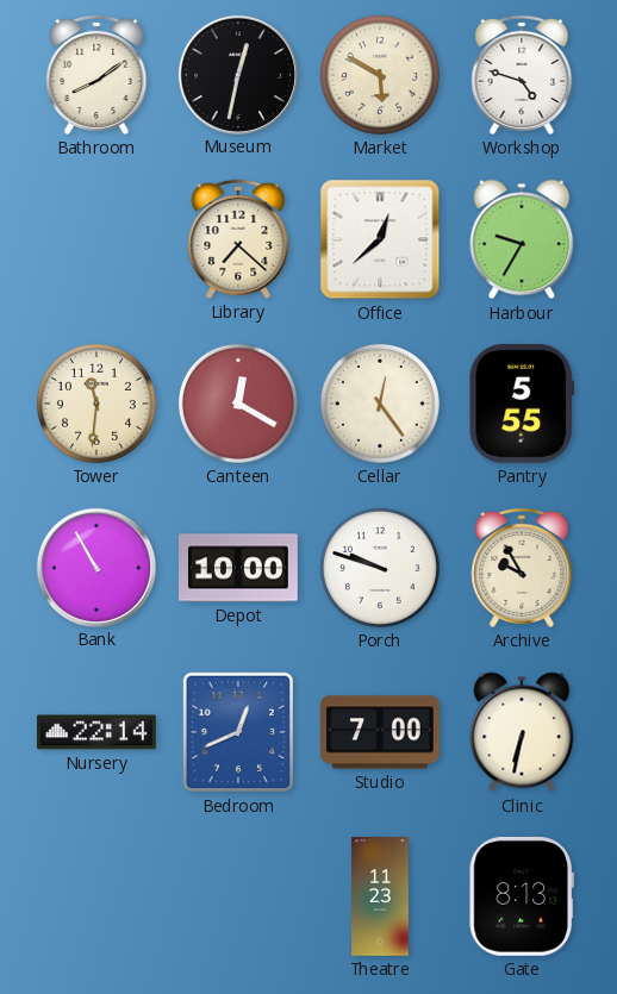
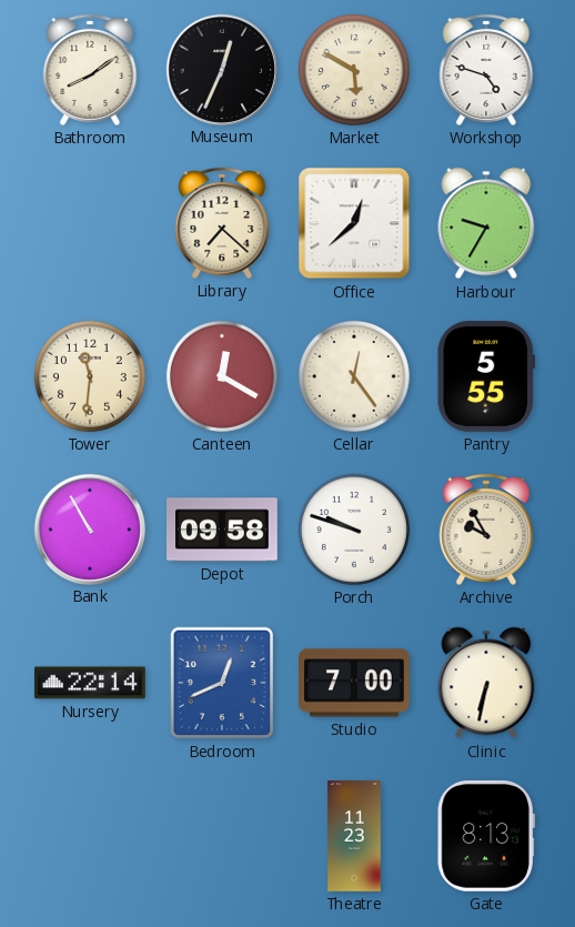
Museum: 12:32 -> 12:34
Depot: 10:00 -> 09:58
